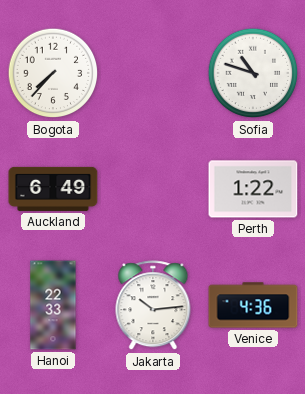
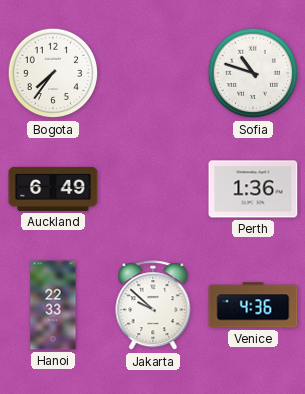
Bogota: 7:37 -> 7:36
Perth: 1:22 -> 1:36
Jakarta: 10:14 -> 9:52
